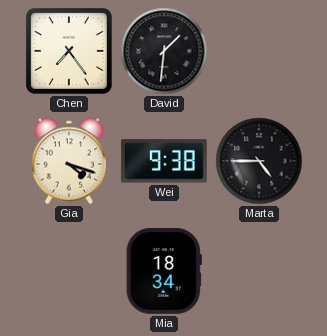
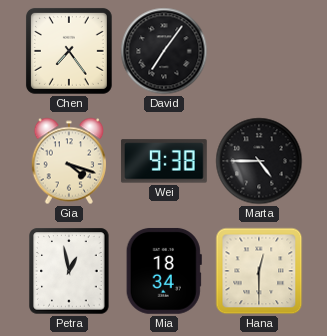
David: 1:31 -> 7:06
Petra: none -> 12:58
Hana: none -> 12:30
